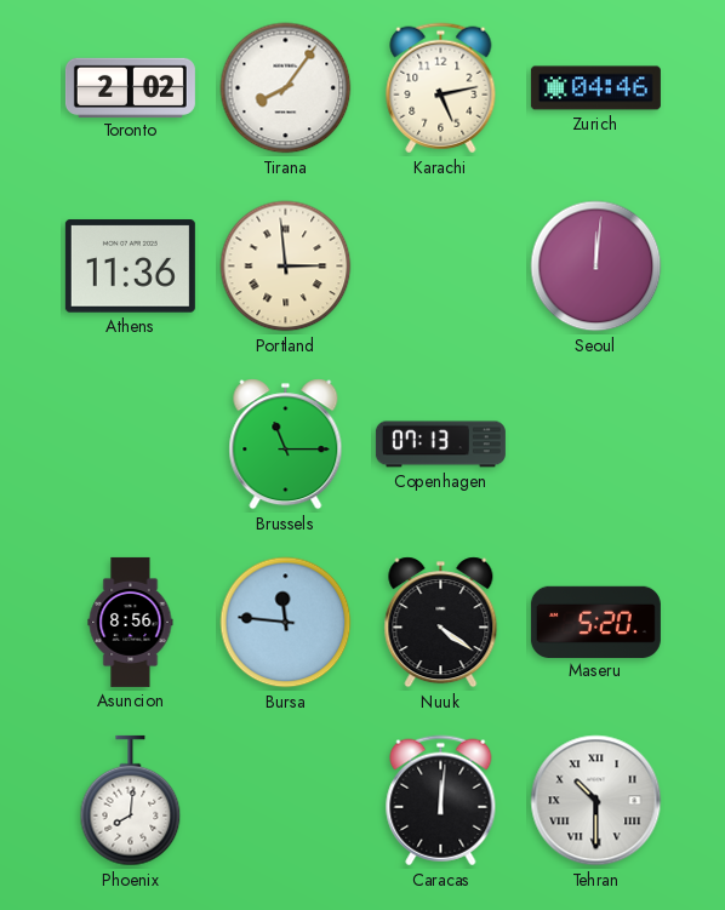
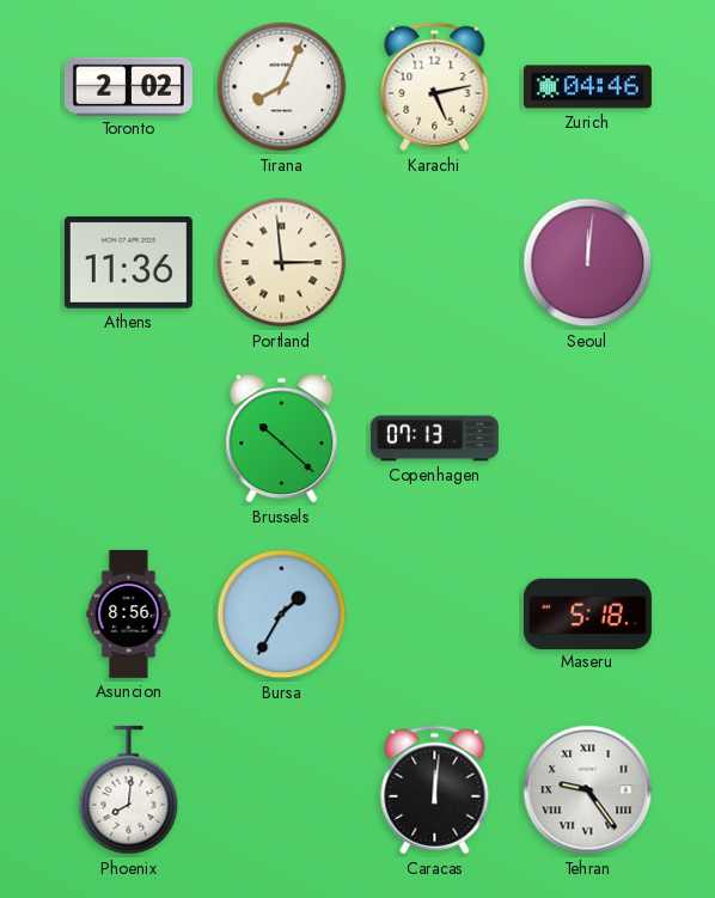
Tirana: 8:06 -> 8:04
Brussels: 11:15 -> 10:22
Bursa: 11:46 -> 1:35
Nuuk: 4:21 -> none
Maseru: 5:20 -> 5:18
Tehran: 10:30 -> 9:24
